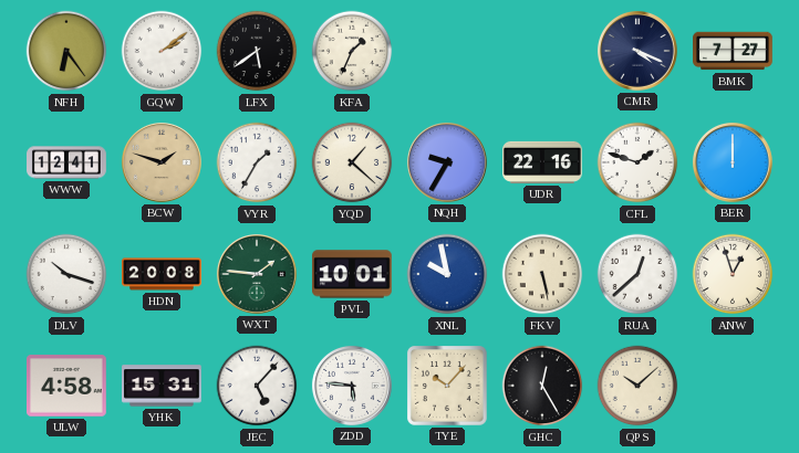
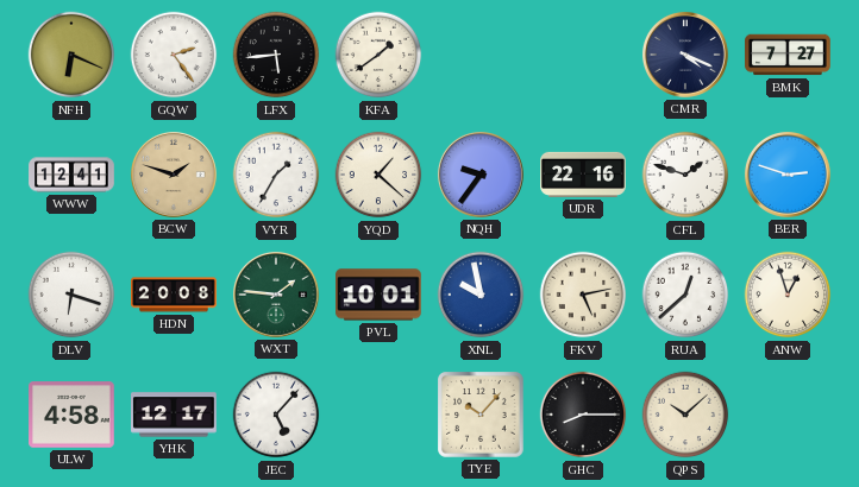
NFH: 6:24 -> 6:19
GQW: 2:09 -> 2:24
LFX: 5:39 -> 5:44
KFA: 1:34 -> 1:39
NQH: 9:35 -> 9:36
BER: 12:00 -> 2:48
DLV: 10:18 -> 6:18
FKV: 5:28 -> 5:13
YHK: 15:31 -> 12:17
ZDD: 5:46 -> none
GHC: 12:25 -> 8:15
